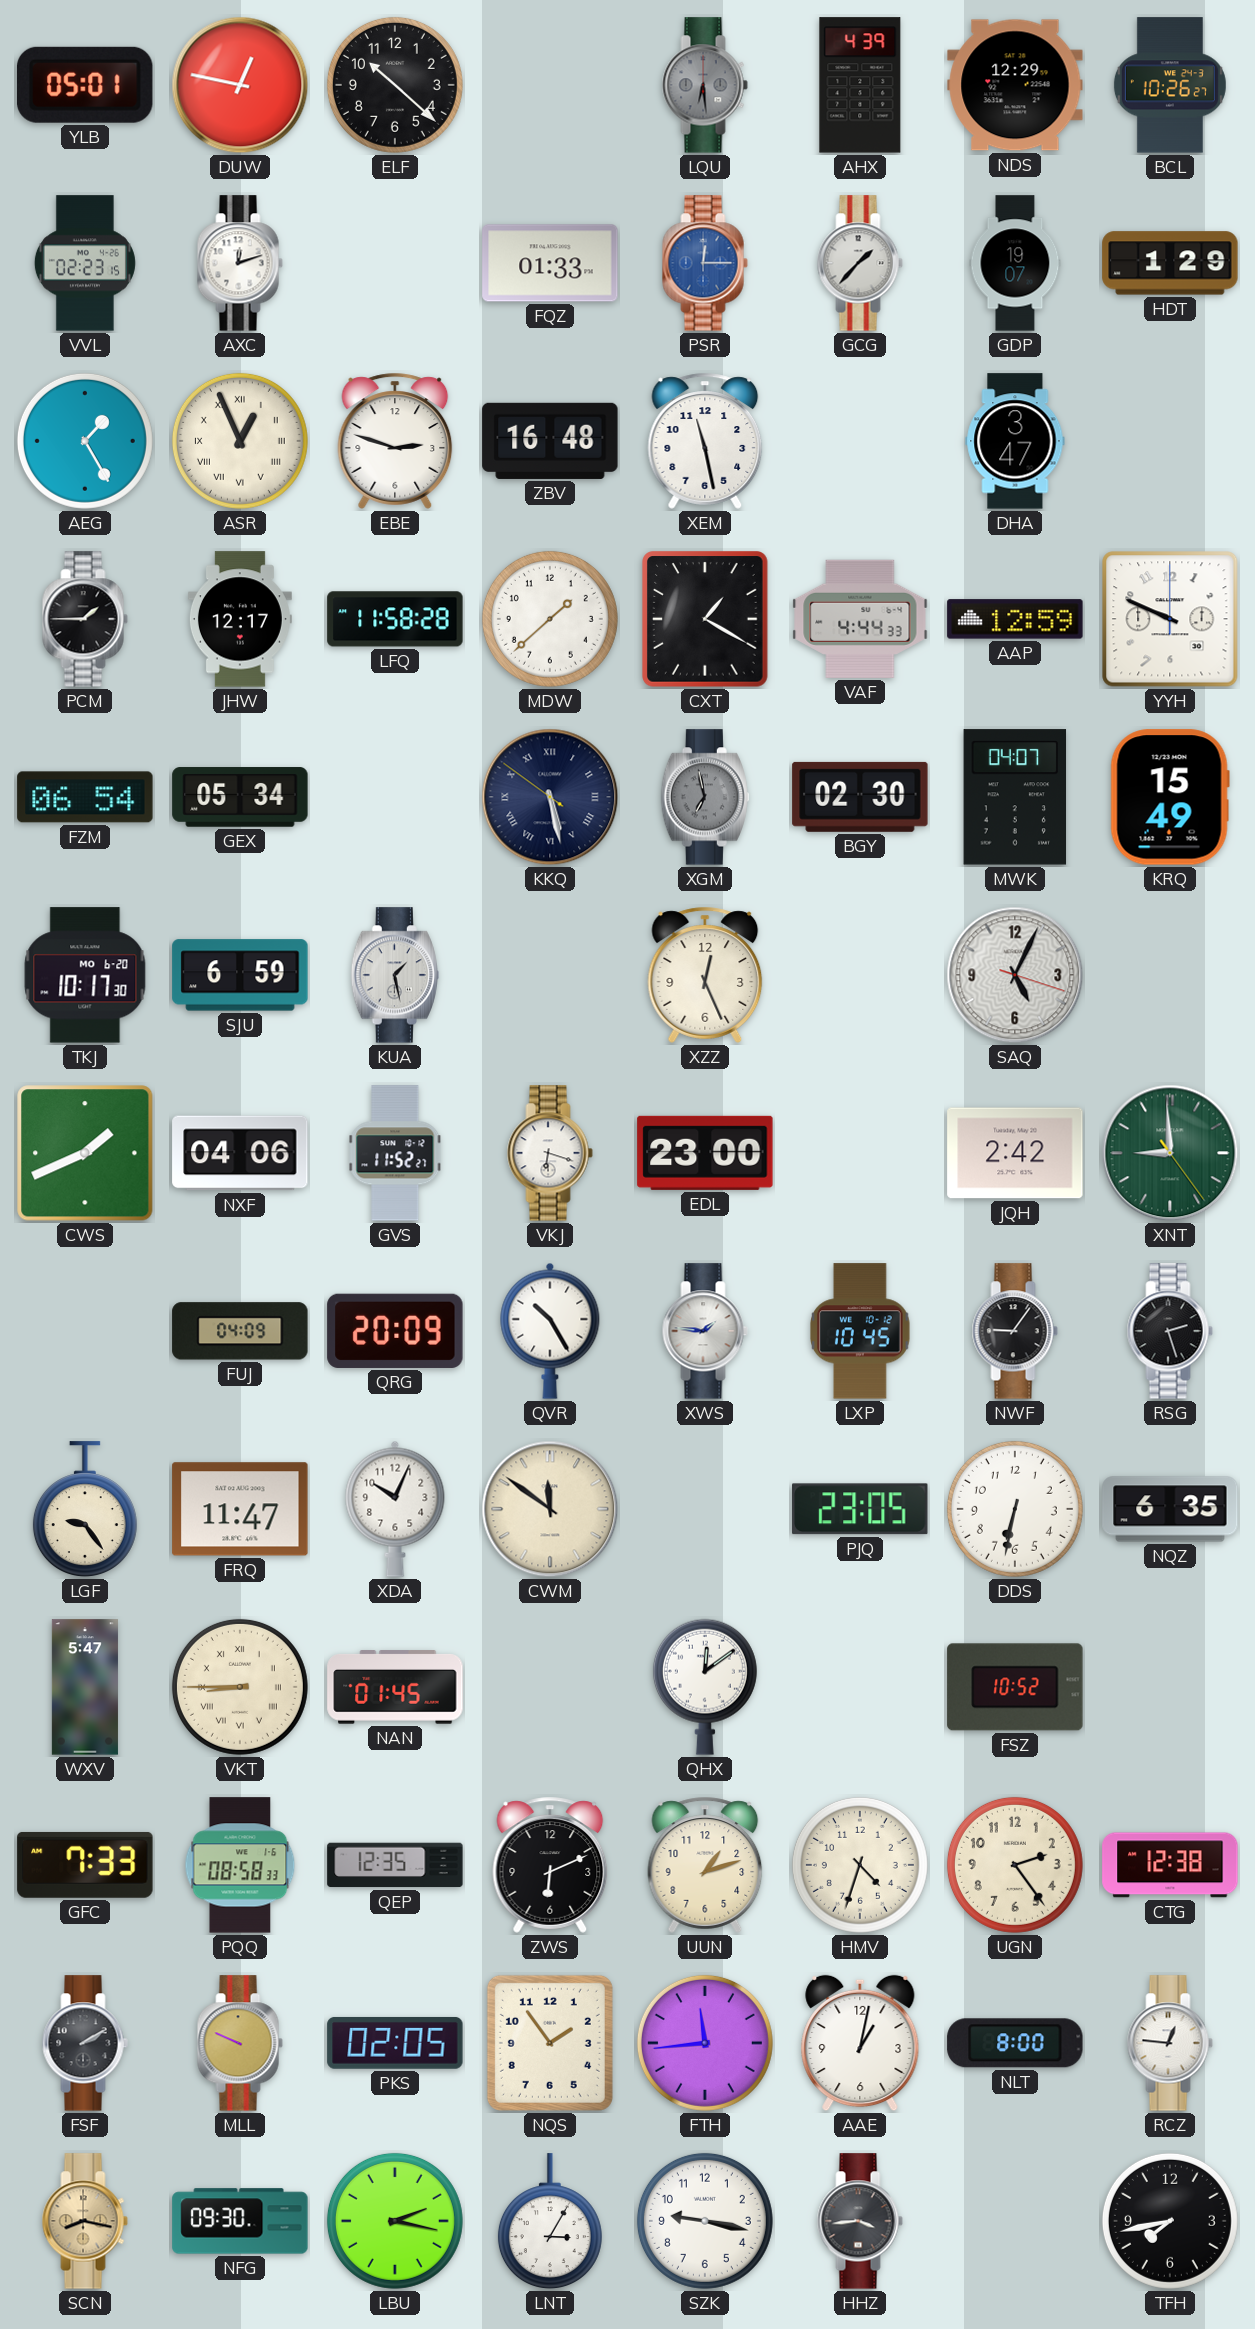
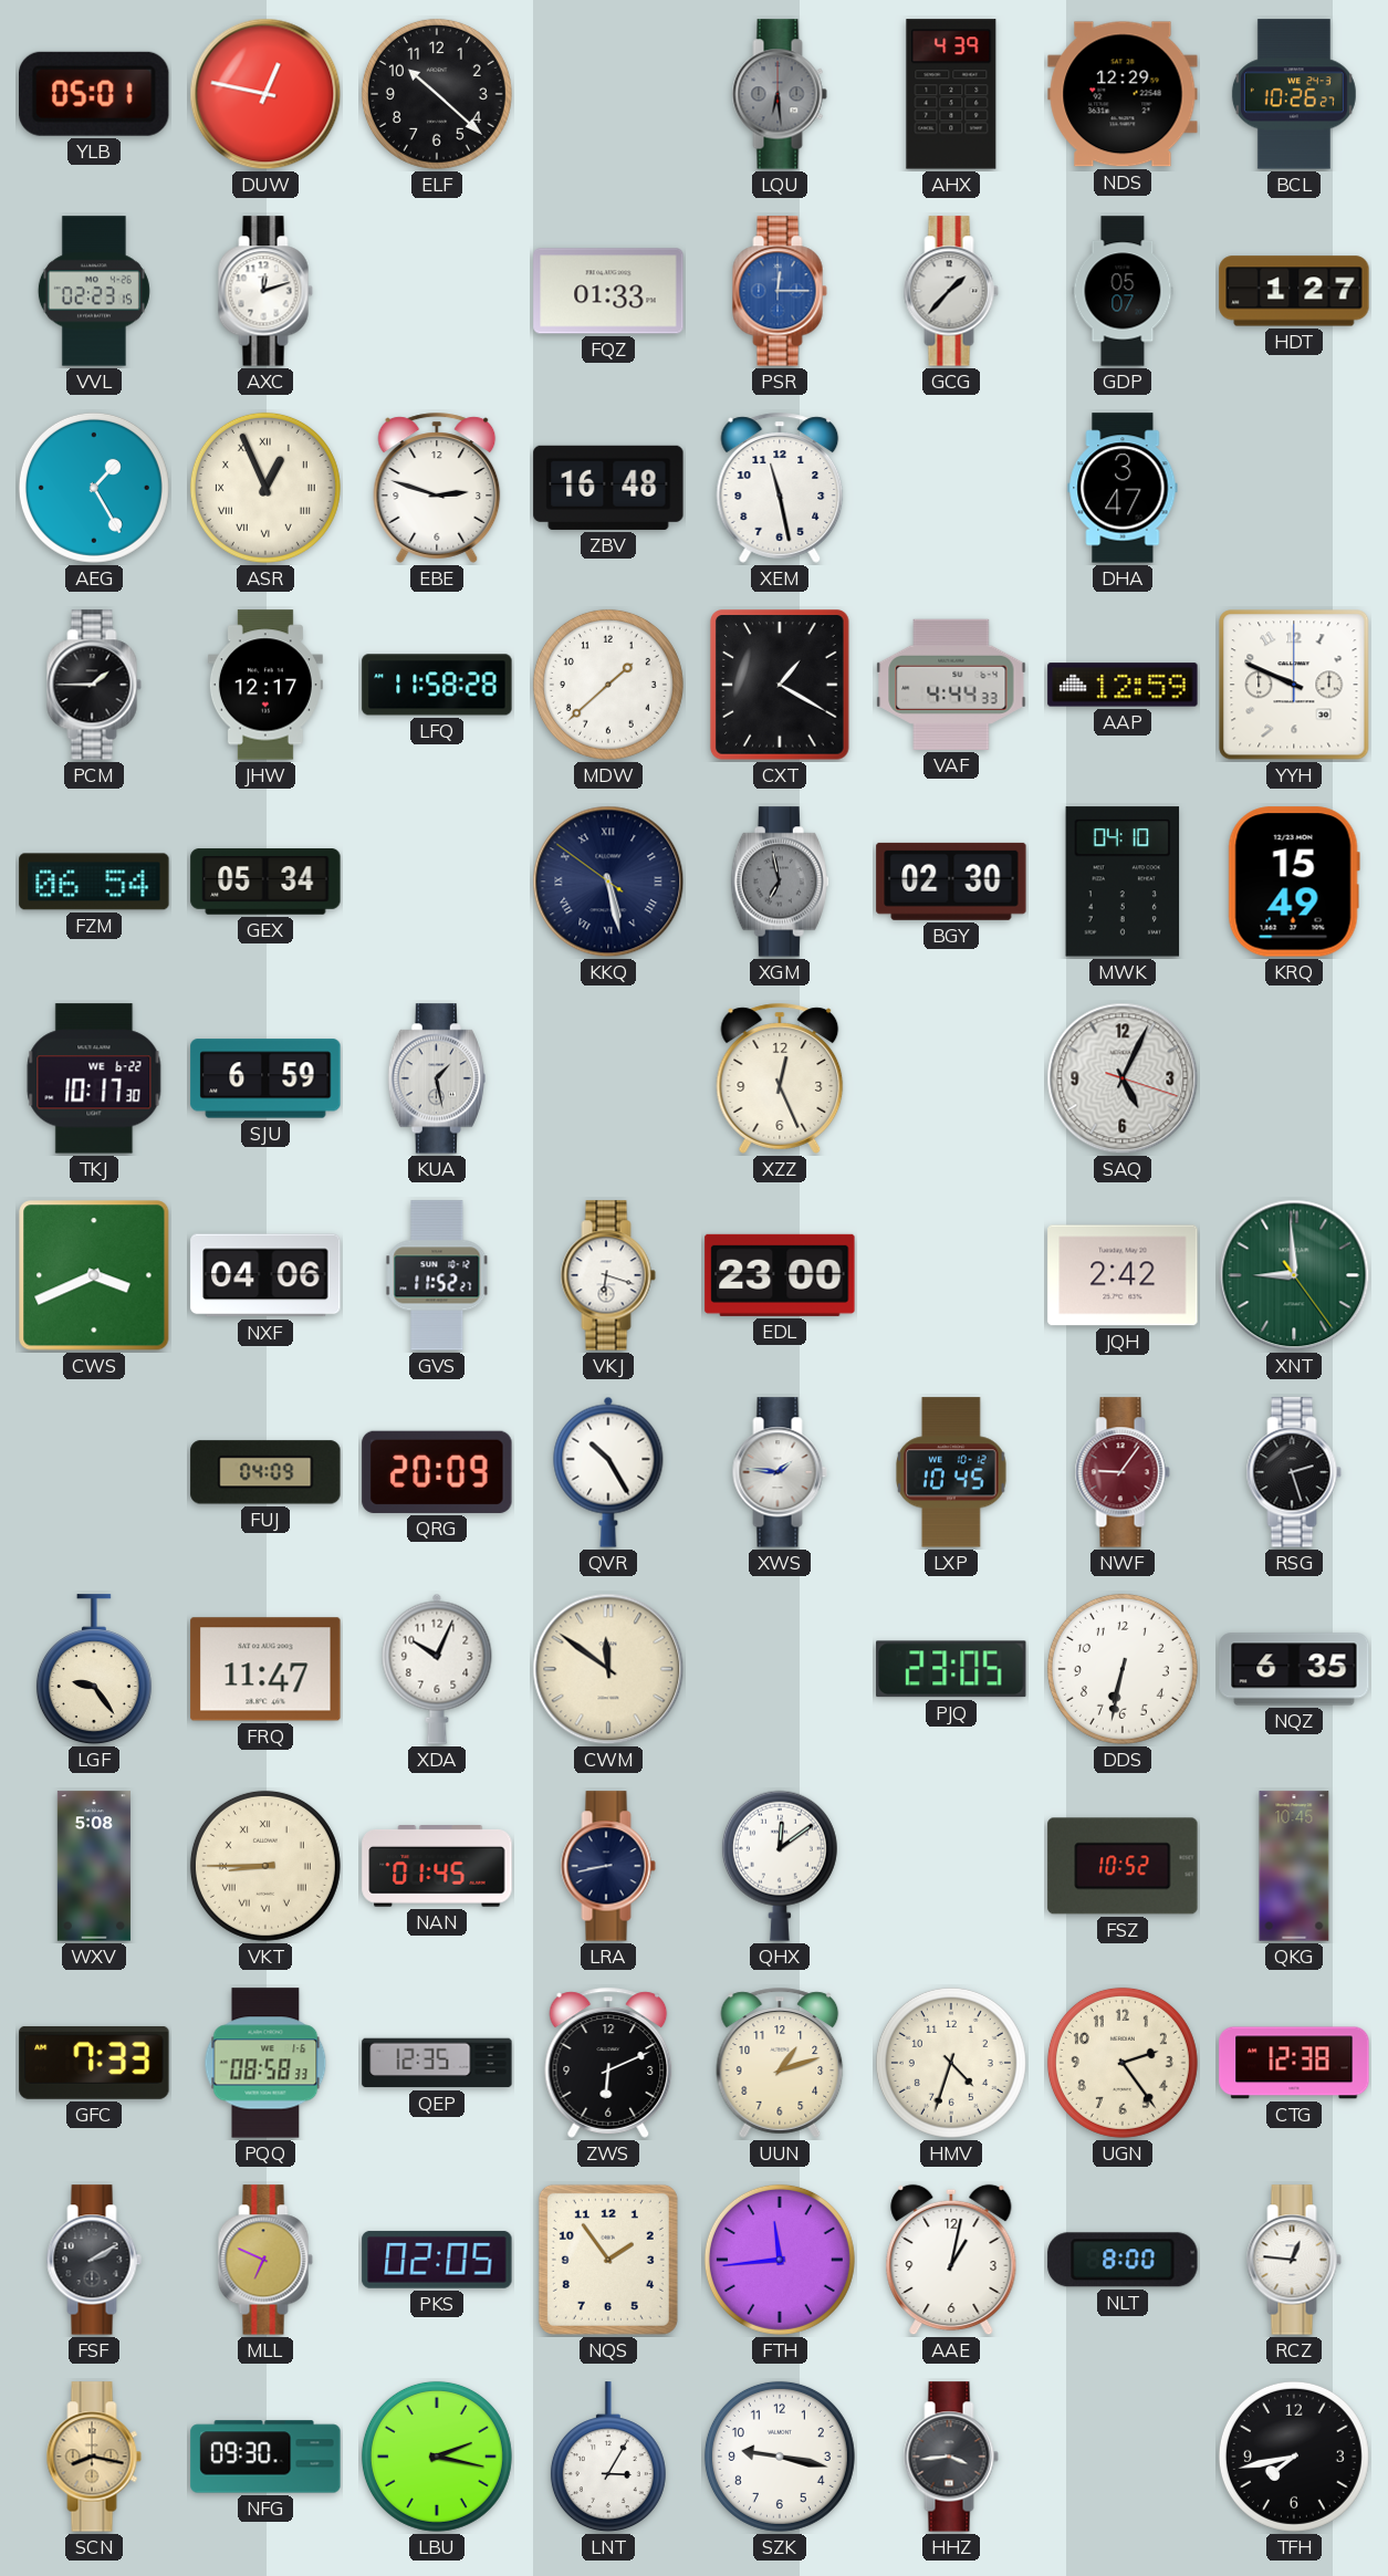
GDP: 19:07 -> 05:07
HDT: 1:29 -> 1:27
MWK: 04:07 -> 04:10
TKJ date: MO 6-20 -> WE 6-22
CWS: 1:41 -> 3:41
NWF dial: black -> burgundy
WXV: 5:47 -> 5:08
LRA: none -> 8:43
QKG: none -> 10:45
MLL: 9:49 -> 6:49
